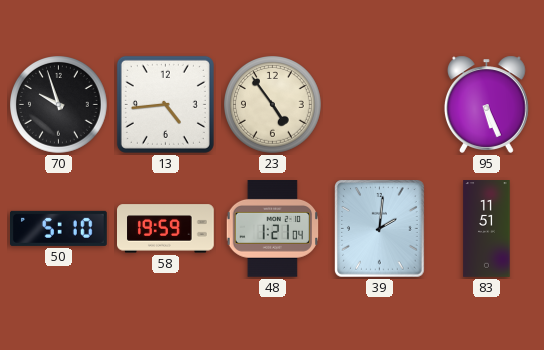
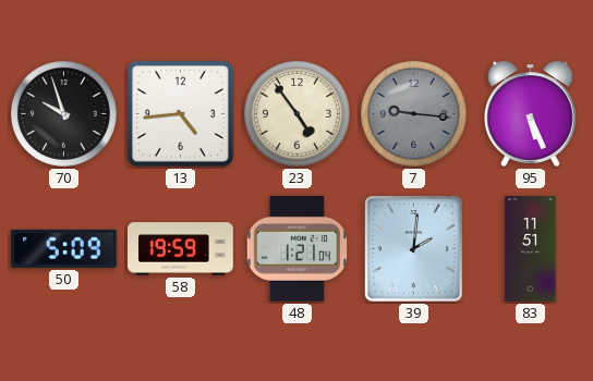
7: none -> 9:16
50: 5:10 -> 5:09
